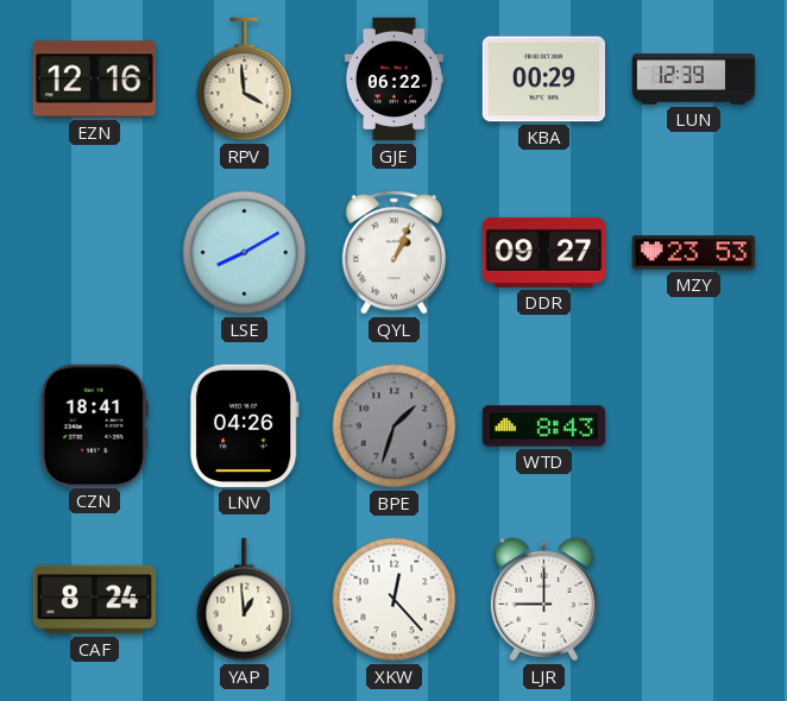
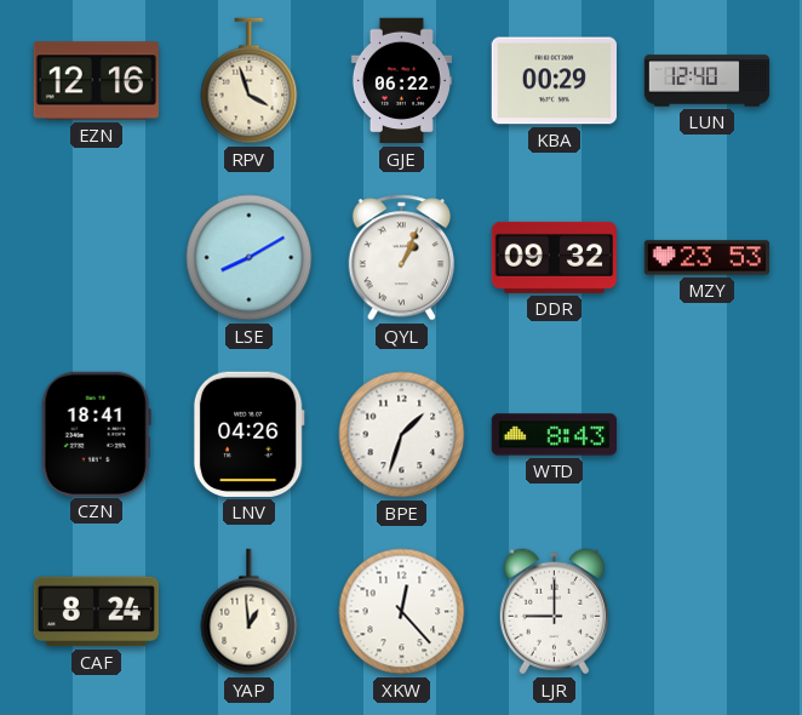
RPV: 3:59 -> 3:57
LUN: 12:39 -> 12:40
DDR: 09:27 -> 09:32
BPE dial: grey -> white
